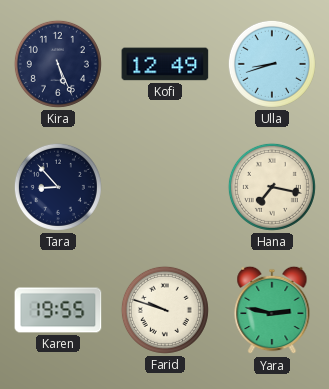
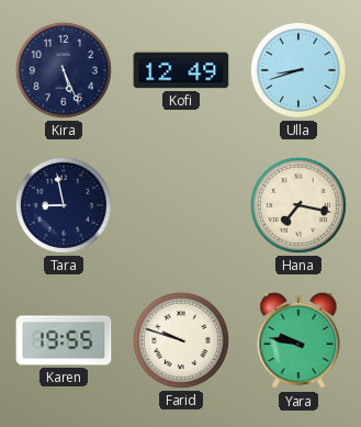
Tara: 8:53 -> 8:58
Yara: 2:47 -> 9:47
